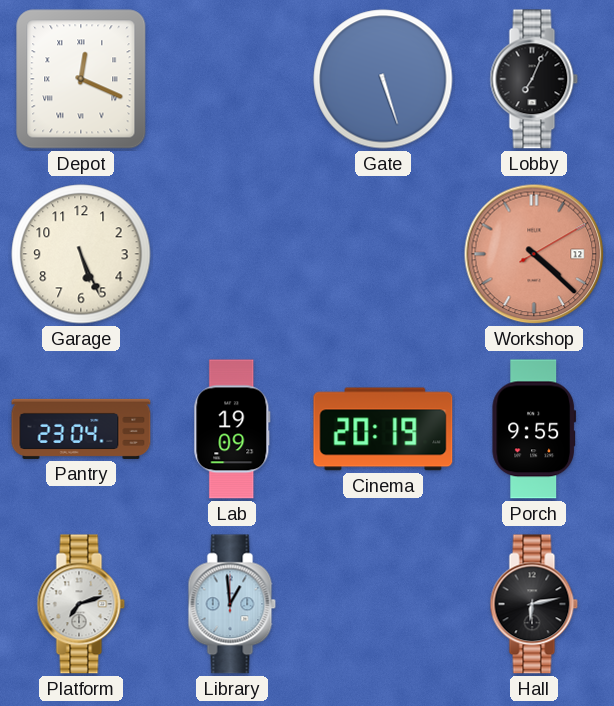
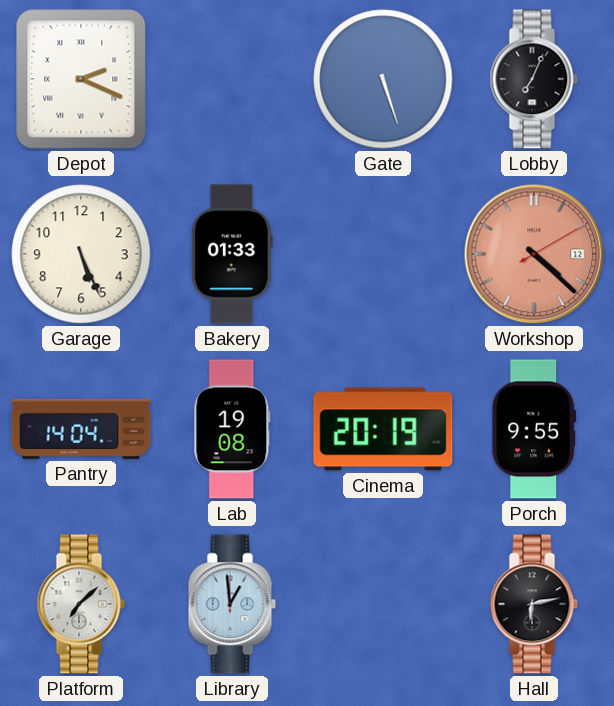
Depot: 12:19 -> 2:19
Bakery: none -> 01:33
Pantry: 23:04 -> 14:04
Lab: 19:09 -> 19:08
Platform: 7:12 -> 7:08
